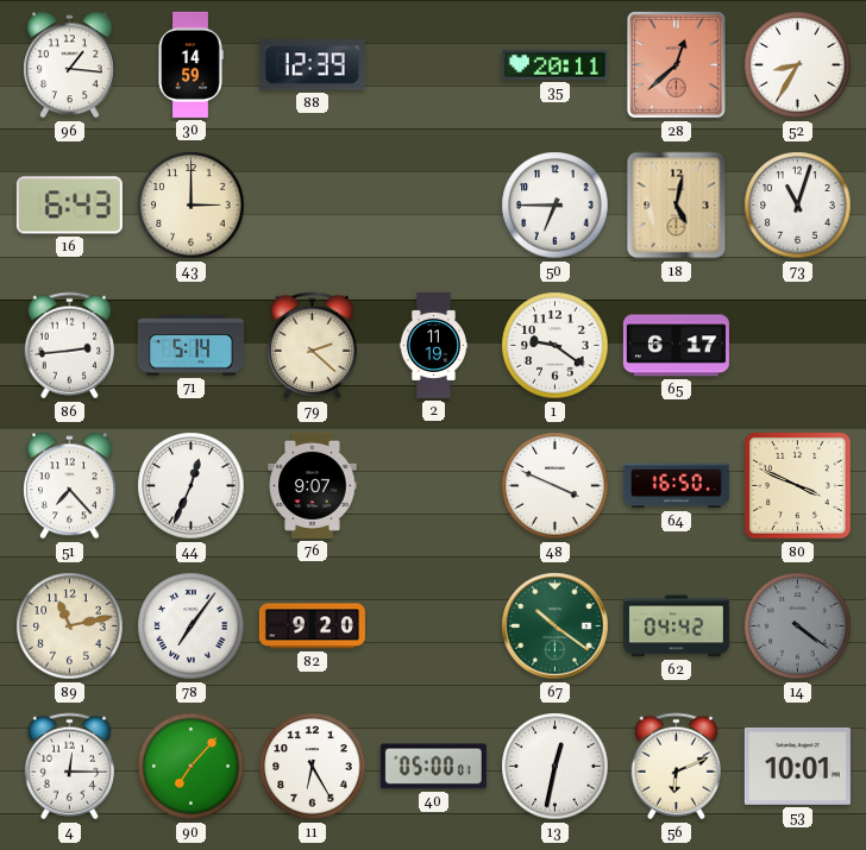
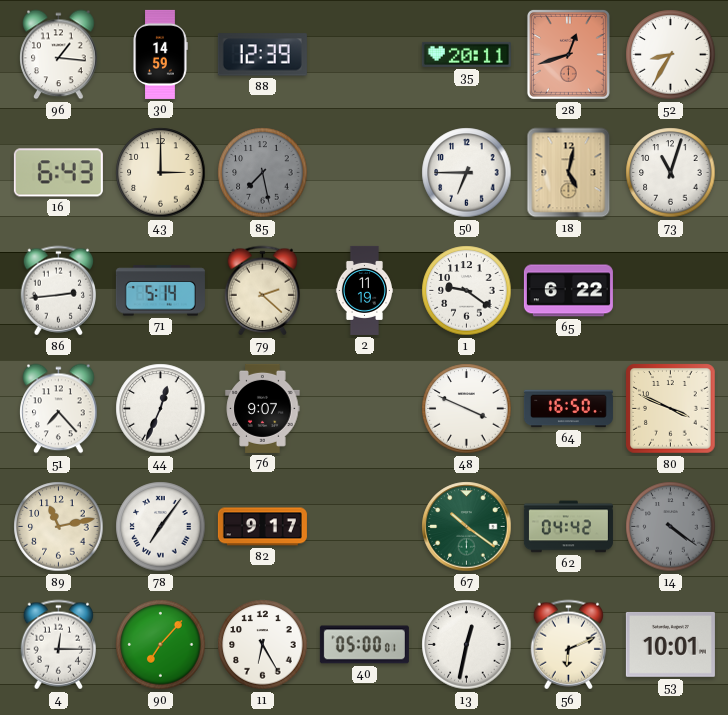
28: 12:38 -> 12:42
85: none -> 7:28
65: 6:17 -> 6:22
82: 9:20 -> 9:17
